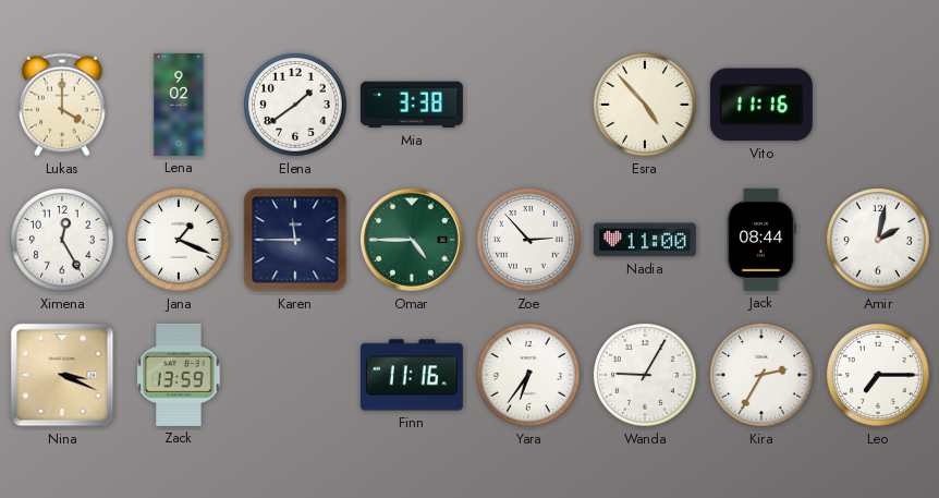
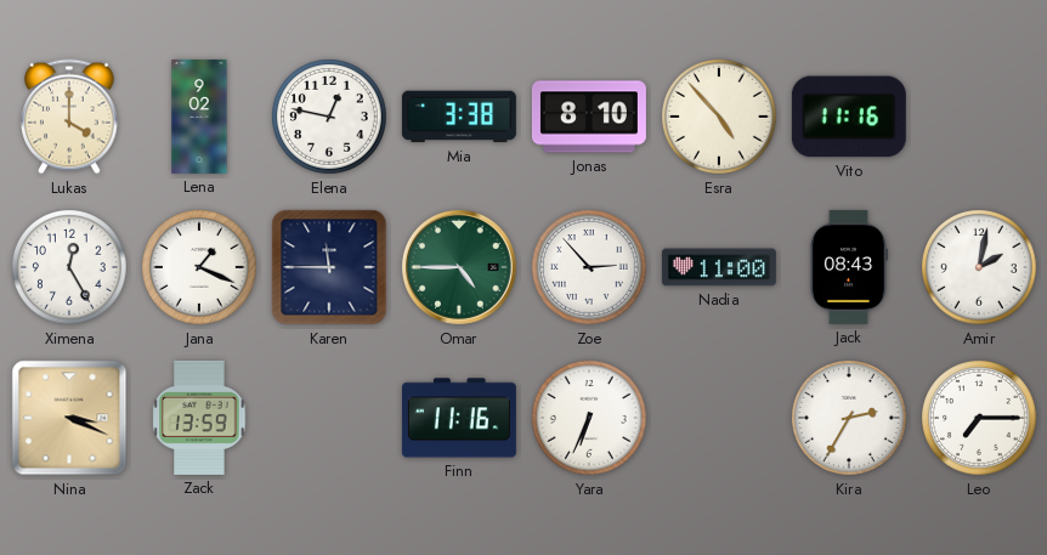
Elena: 1:39 -> 12:47
Jonas: none -> 8:10
Jack: 08:44 -> 08:43
Yara: 6:36 -> 6:34
Wanda: 9:05 -> none
